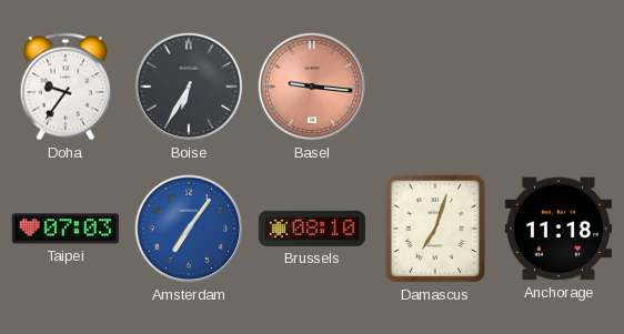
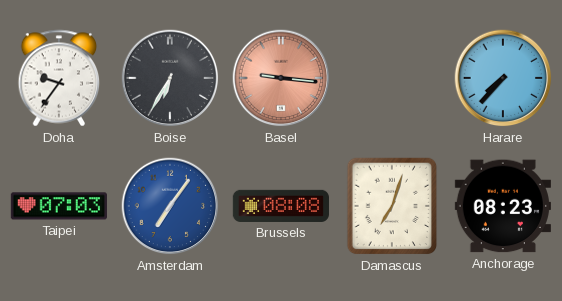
Harare: none -> 7:37
Brussels: 08:10 -> 08:08
Anchorage: 11:18 -> 08:23
